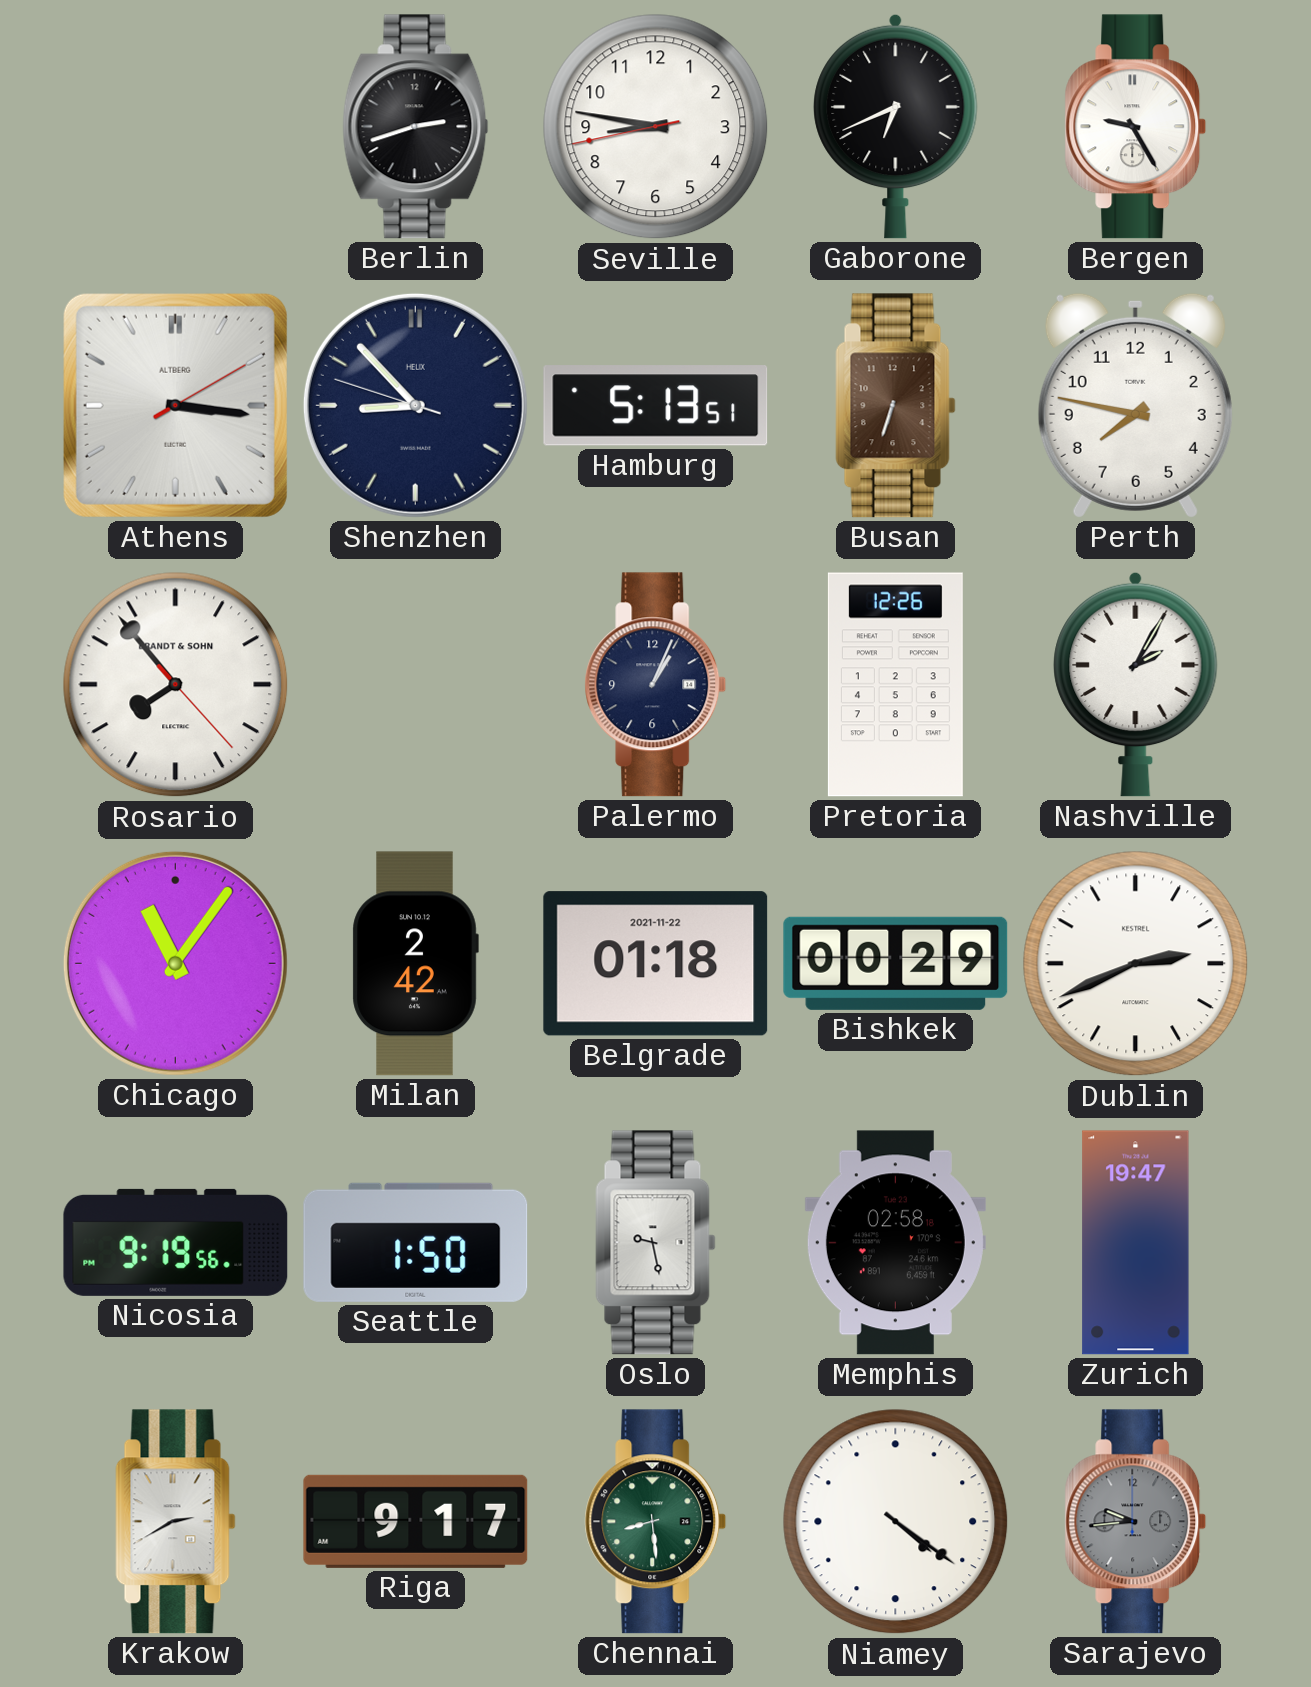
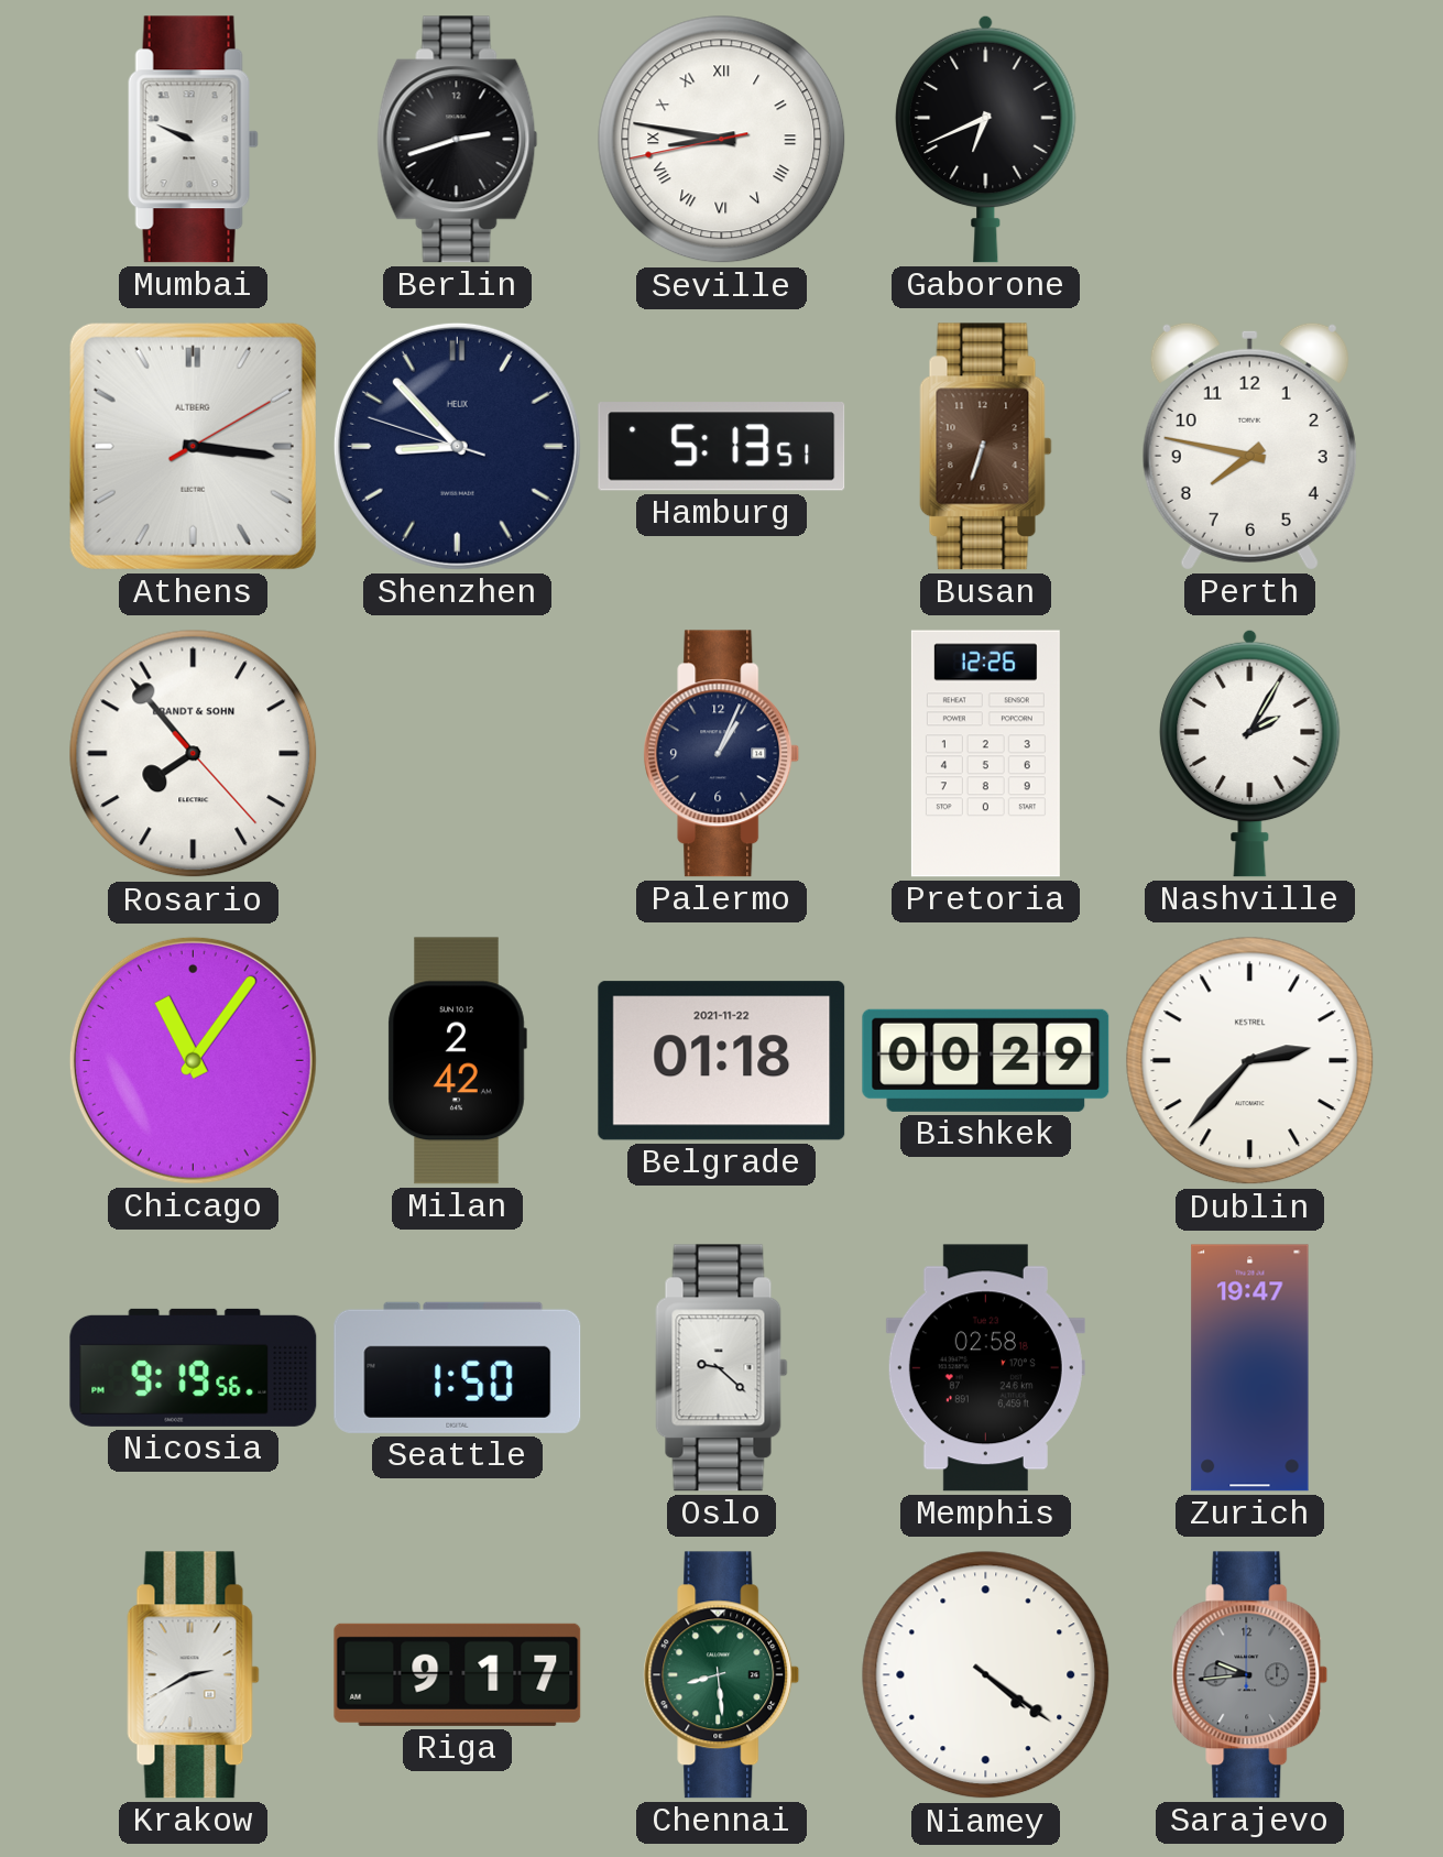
Mumbai: none -> 9:49
Seville numerals: Arabic -> Roman
Bergen: 9:25 -> none
Dublin: 2:41 -> 2:37
Oslo: 9:28 -> 9:22
